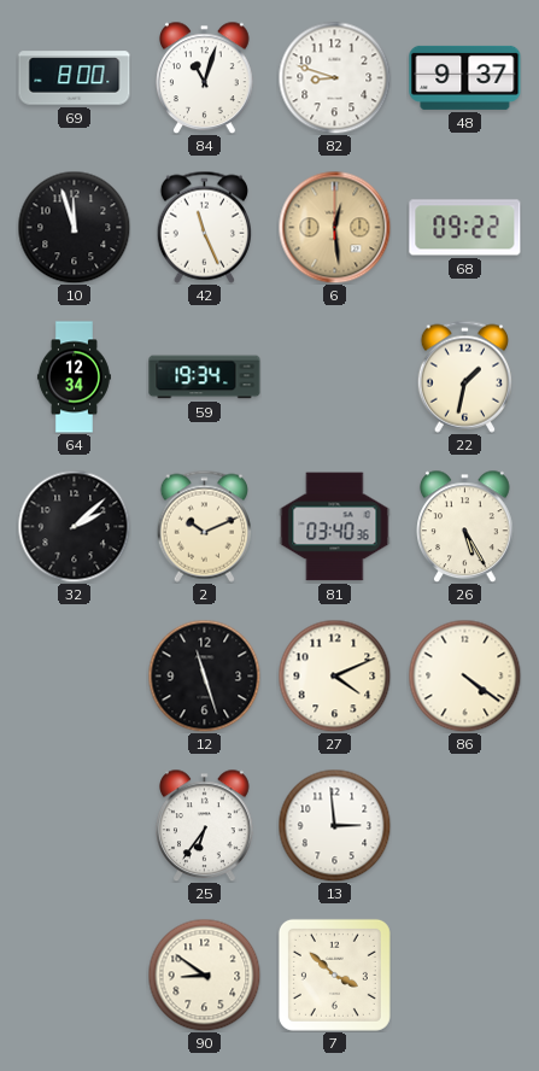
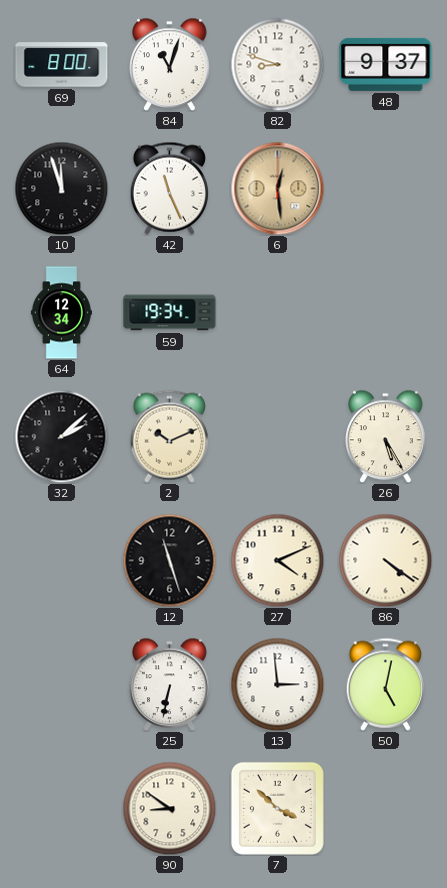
68: 09:22 -> none
22: 1:32 -> none
81: 03:40 -> none
25: 6:36 -> 6:32
50: none -> 5:02
